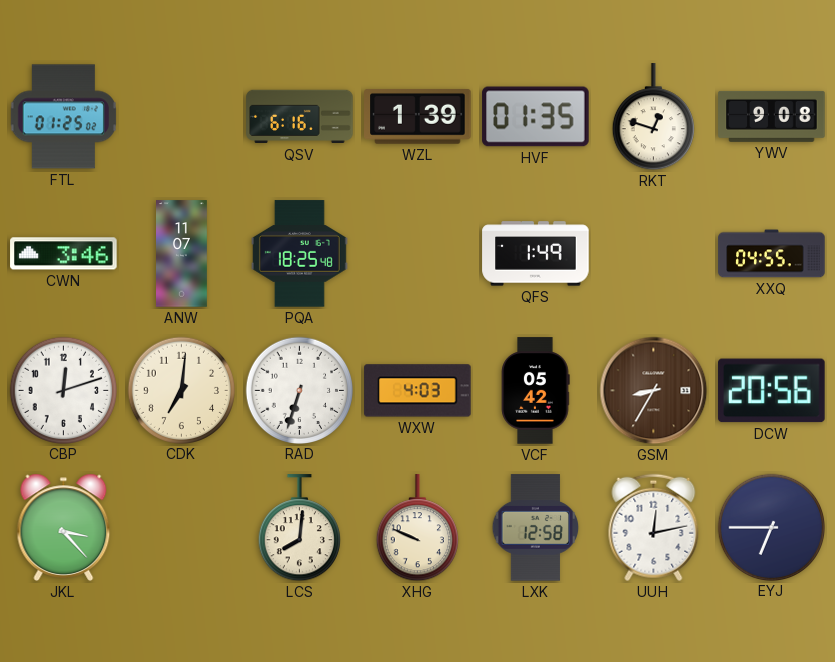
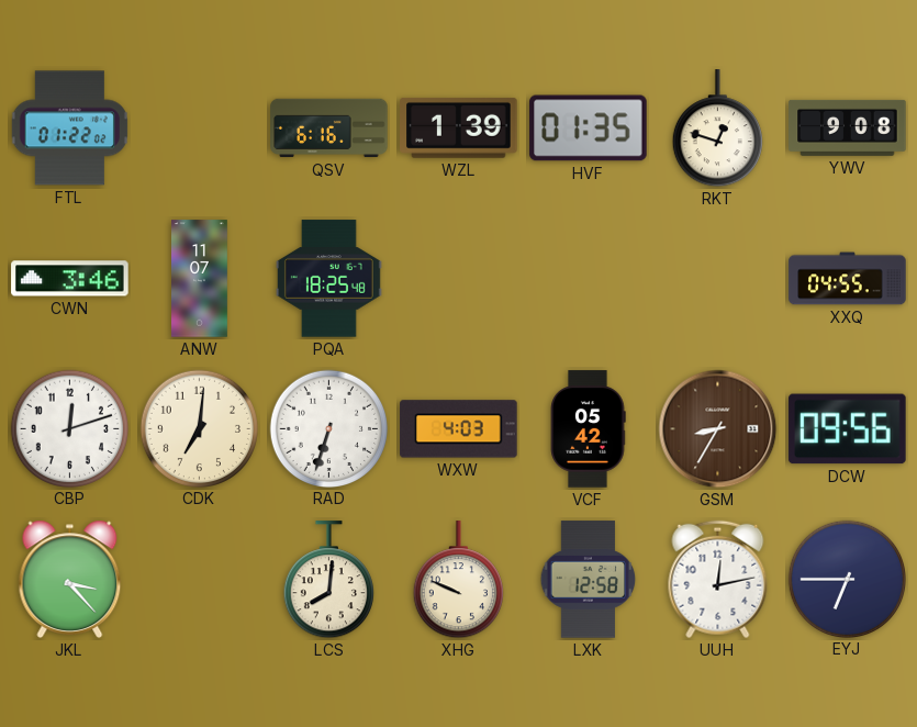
FTL: 01:25 -> 01:22
QFS: 1:49 -> none
DCW: 20:56 -> 09:56
